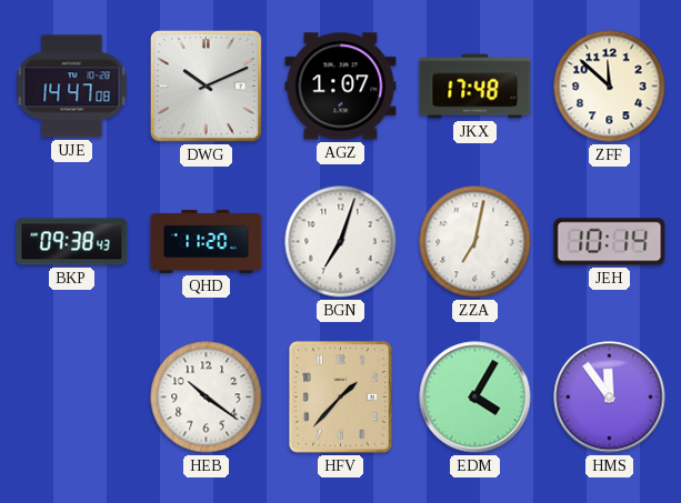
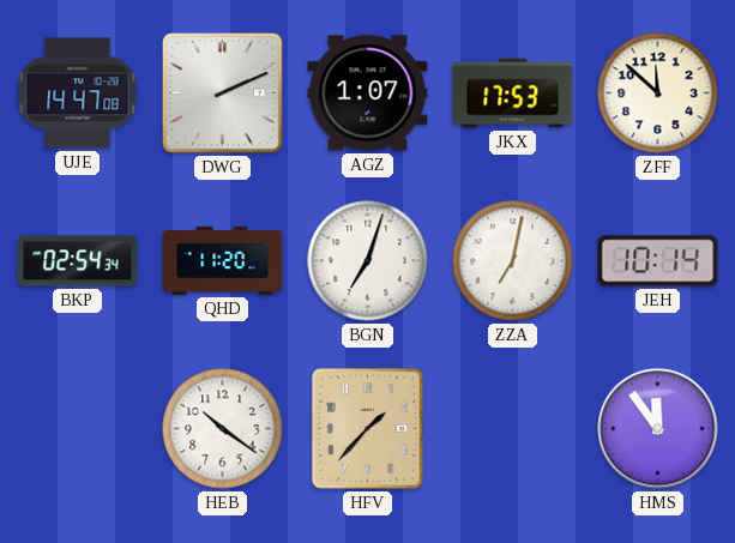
DWG: 10:11 -> 2:11
JKX: 17:48 -> 17:53
BKP: 09:38 -> 02:54
EDM: 4:05 -> none
